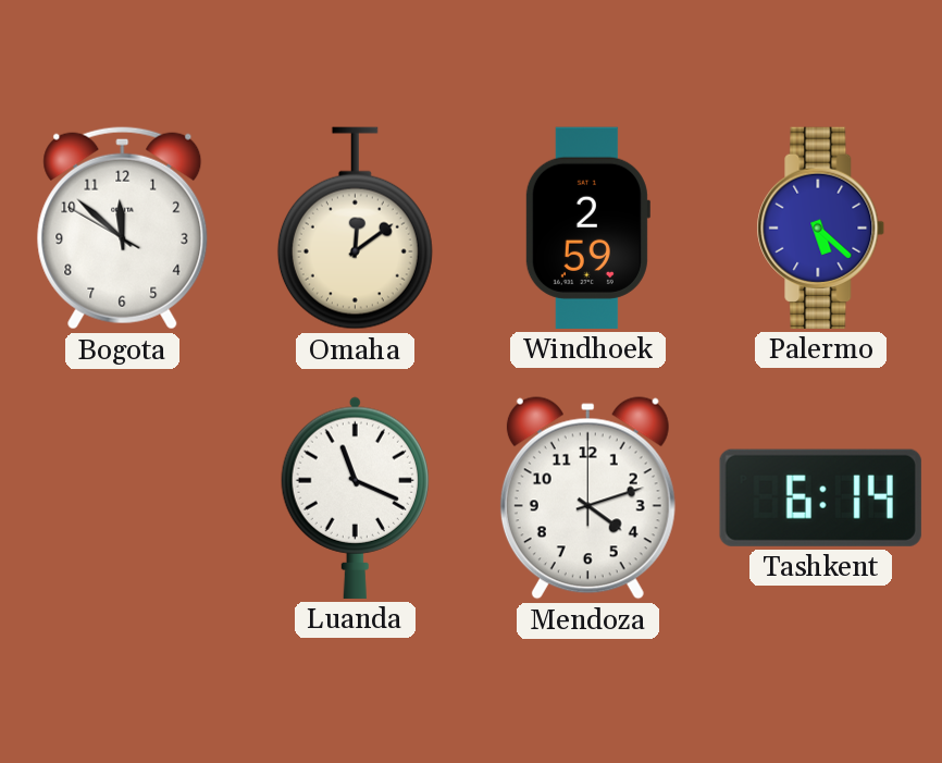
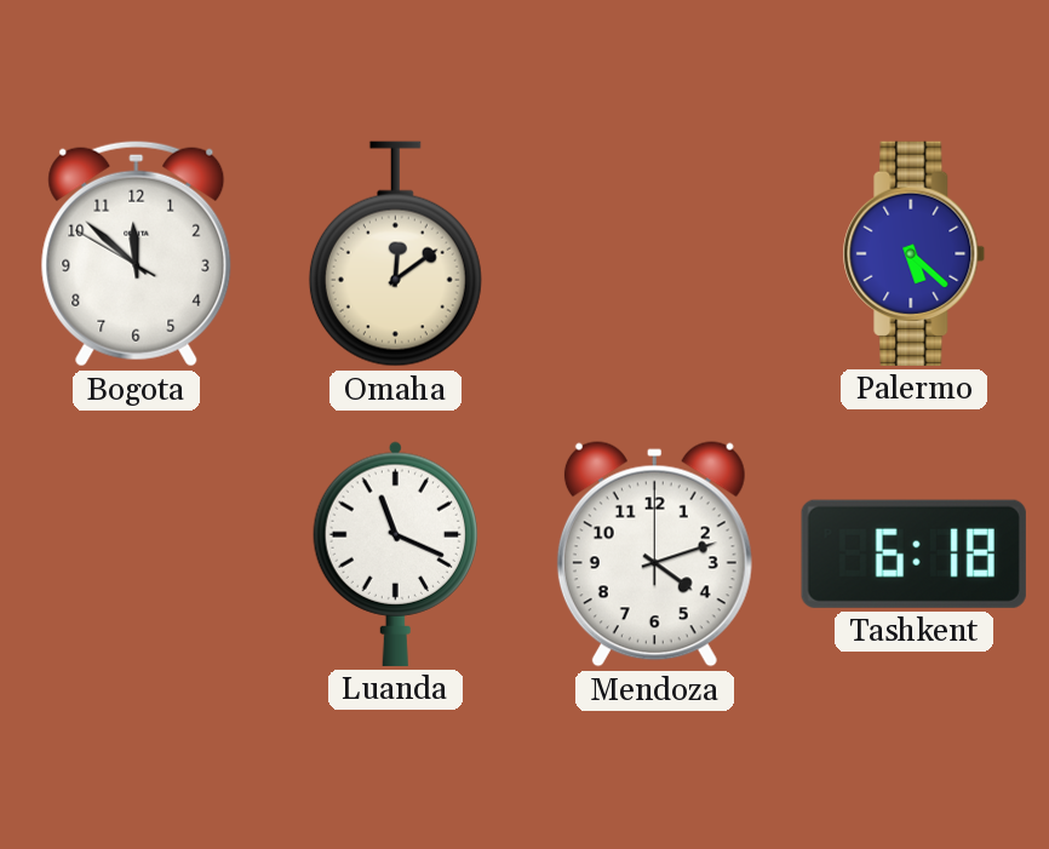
Windhoek: 2:59 -> none
Tashkent: 6:14 -> 6:18
